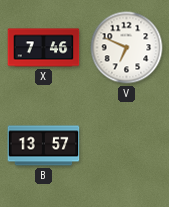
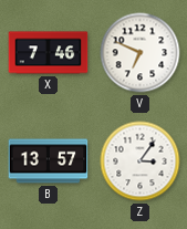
Z: none -> 3:06
